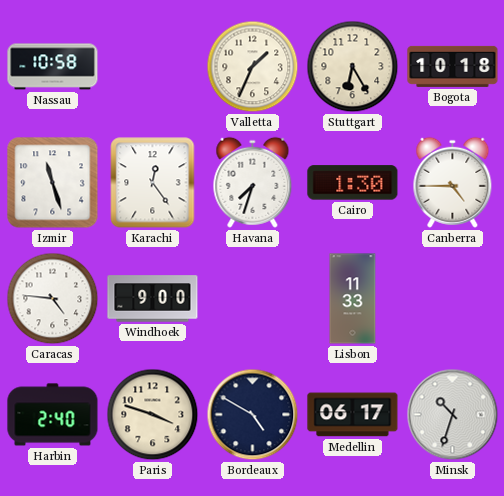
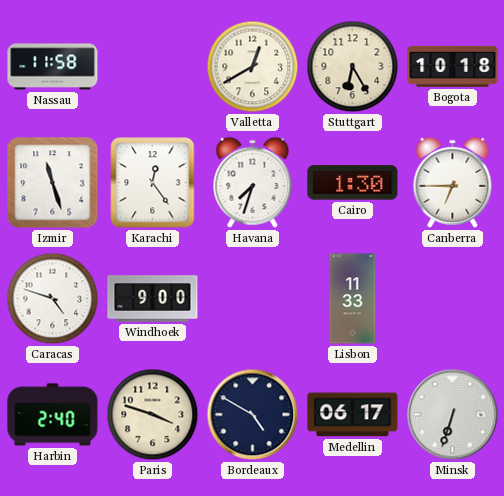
Nassau: 10:58 -> 11:58
Valletta: 1:34 -> 12:40
Canberra: 4:45 -> 6:45
Caracas: 4:46 -> 4:48
Minsk: 10:33 -> 6:33
